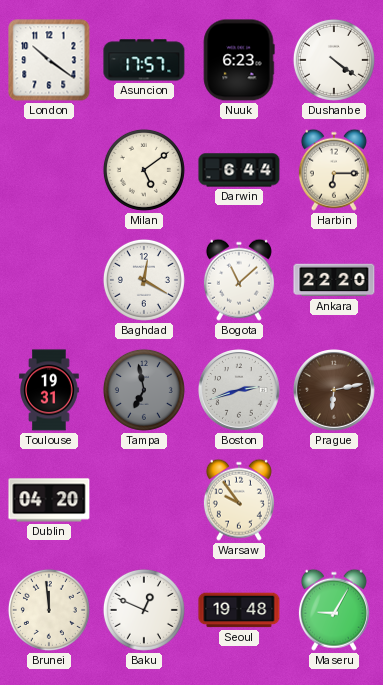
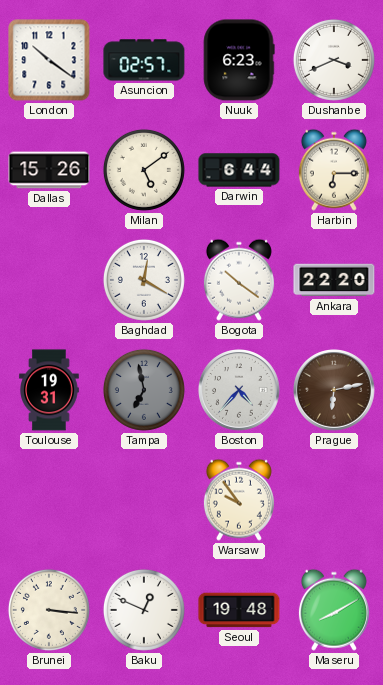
Asuncion: 17:57 -> 02:57
Dushanbe: 4:21 -> 3:41
Dallas: none -> 15:26
Bogota: 11:08 -> 10:21
Boston: 2:42 -> 4:37
Dublin: 04:20 -> none
Brunei: 11:59 -> 3:16
Maseru: 9:05 -> 8:10
